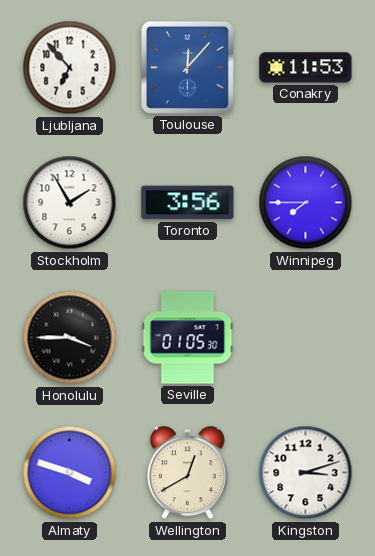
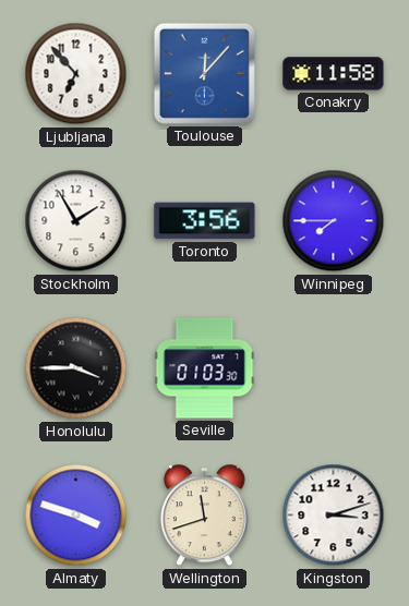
Conakry: 11:53 -> 11:58
Seville: 01:05 -> 01:03
Wellington: 12:40 -> 11:42
